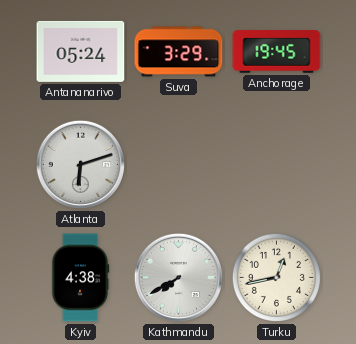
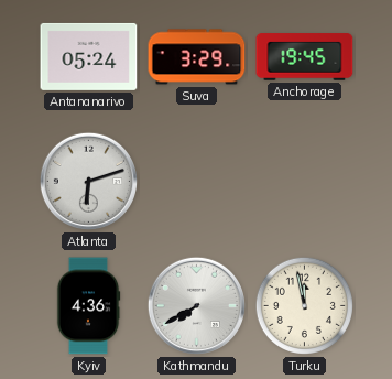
Kyiv: 4:38 -> 4:36
Turku: 12:43 -> 11:58
